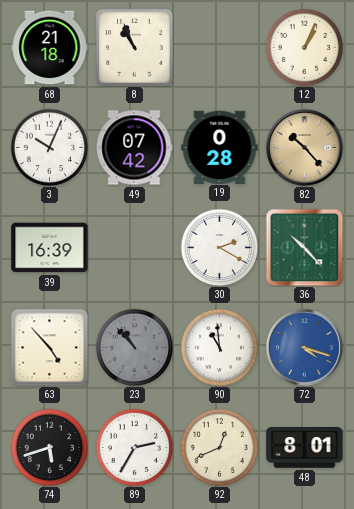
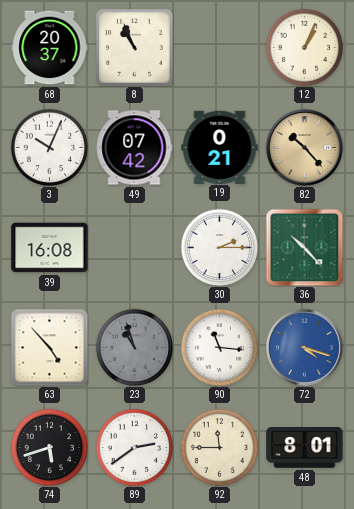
68: 21:18 -> 20:37
19: 0:28 -> 0:21
39: 16:39 -> 16:08
30: 2:20 -> 2:15
23: 10:53 -> 10:57
90: 10:59 -> 11:16
89: 2:35 -> 2:39
92: 12:41 -> 11:45
